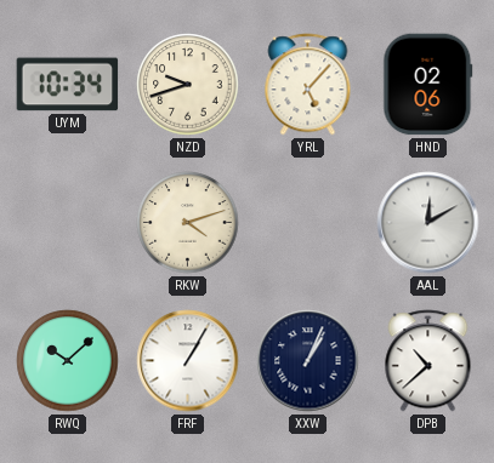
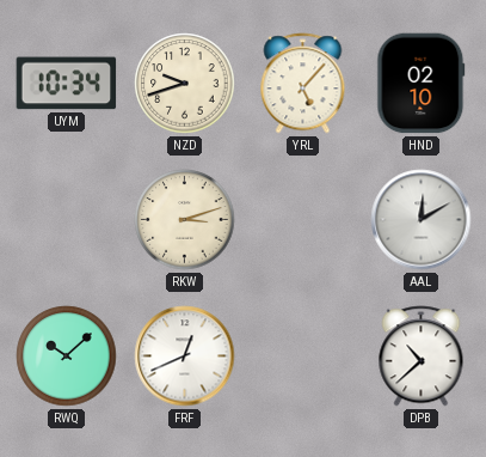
HND: 02:06 -> 02:10
RKW: 4:12 -> 3:12
FRF: 1:05 -> 12:41
XXW: 1:04 -> none
